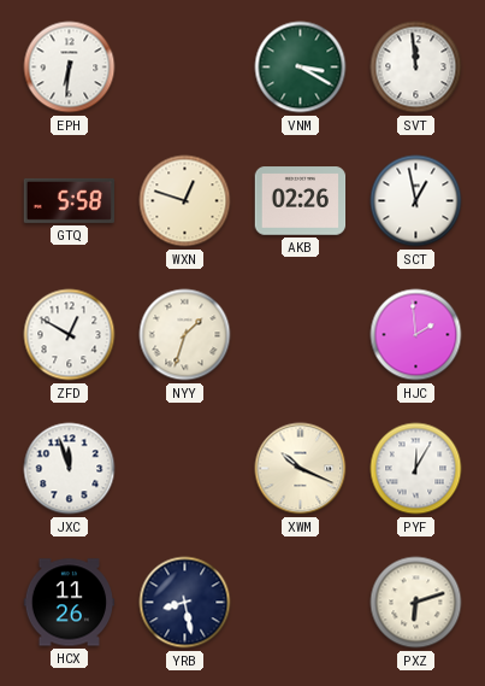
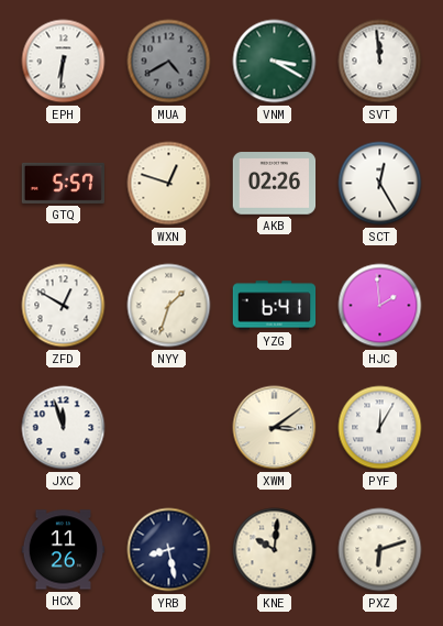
MUA: none -> 4:40
GTQ: 5:58 -> 5:57
SCT: 12:58 -> 12:25
YZG: none -> 6:41
XWM: 10:19 -> 3:09
KNE: none -> 10:01
